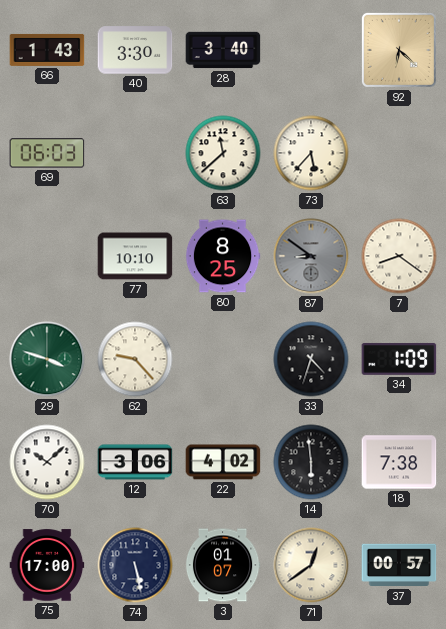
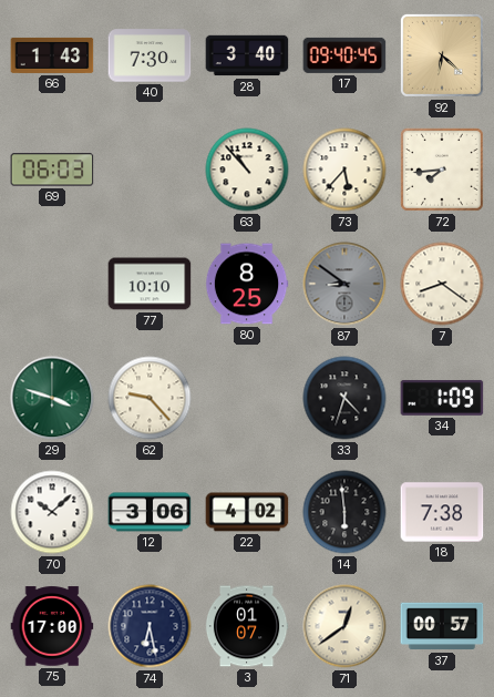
40: 3:30 -> 7:30
17: none -> 09:40
63: 11:38 -> 10:53
72: none -> 7:44
74: 5:28 -> 6:28
